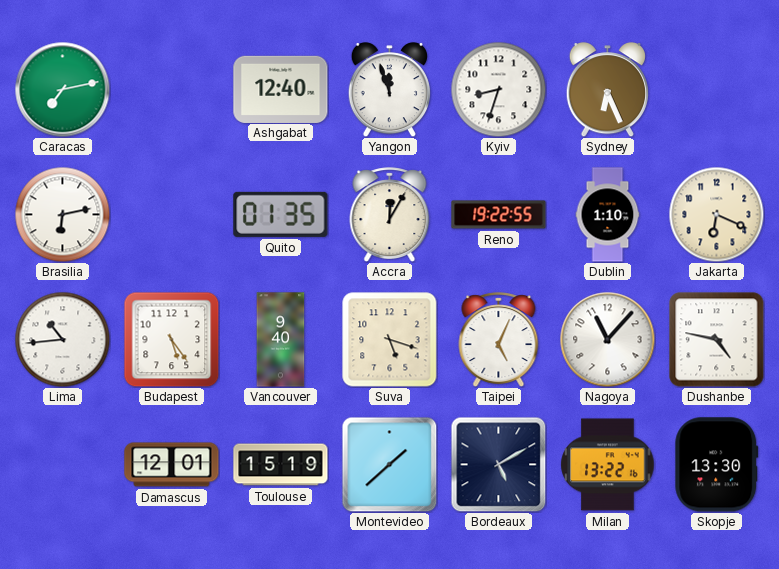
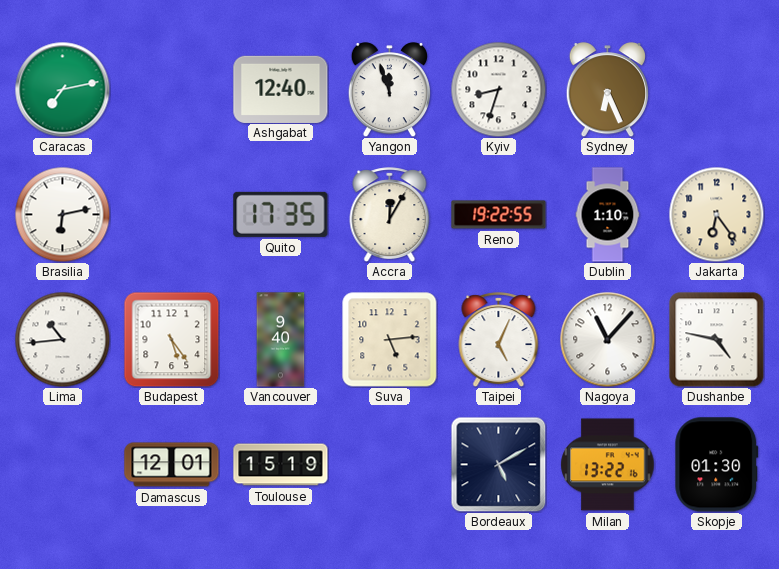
Quito: 01:35 -> 17:35
Jakarta: 6:19 -> 6:24
Suva: 5:18 -> 5:14
Montevideo: 1:38 -> none
Skopje: 13:30 -> 01:30
